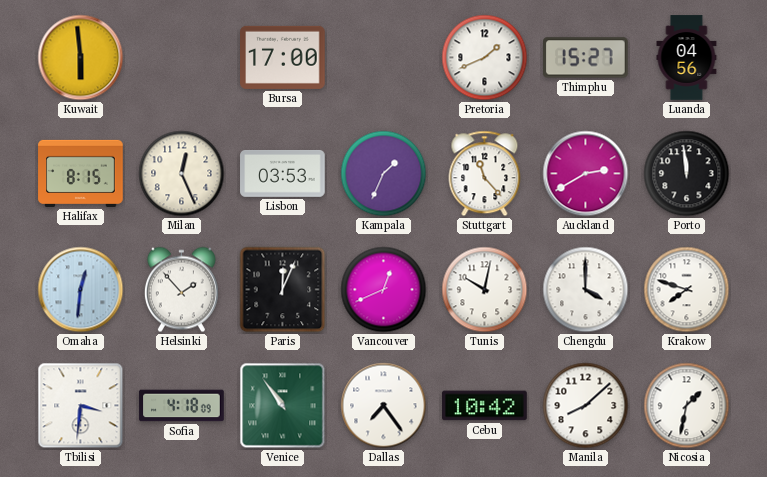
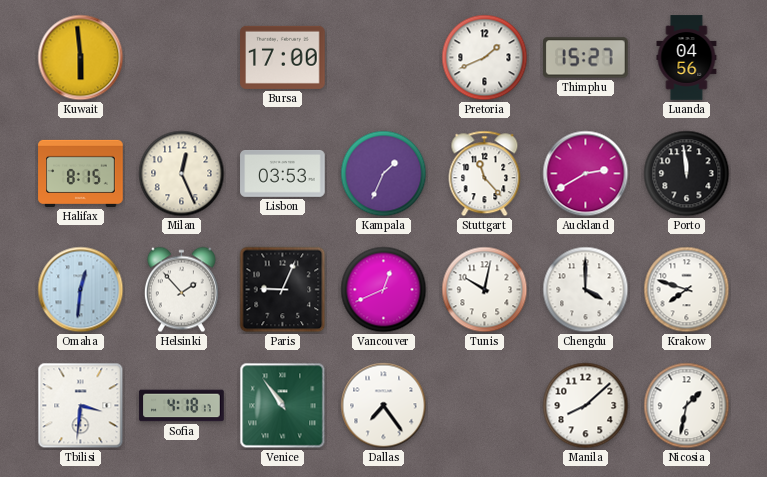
Paris: 12:04 -> 9:04
Sofia: 4:18:09 -> 4:18:17
Cebu: 10:42 -> none
